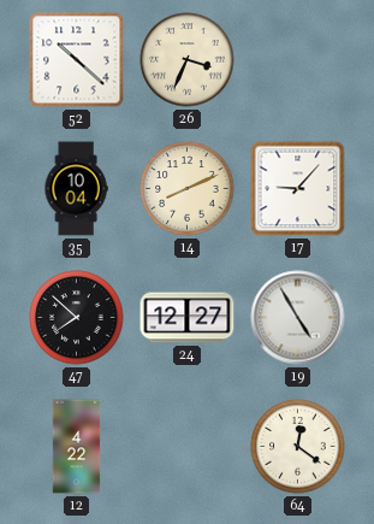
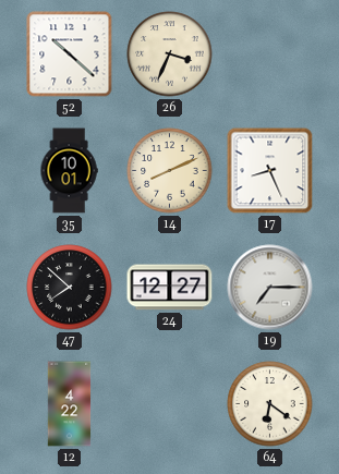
35: 10:04 -> 10:01
17: 9:07 -> 8:26
19: 4:55 -> 7:15
64: 12:21 -> 6:21
